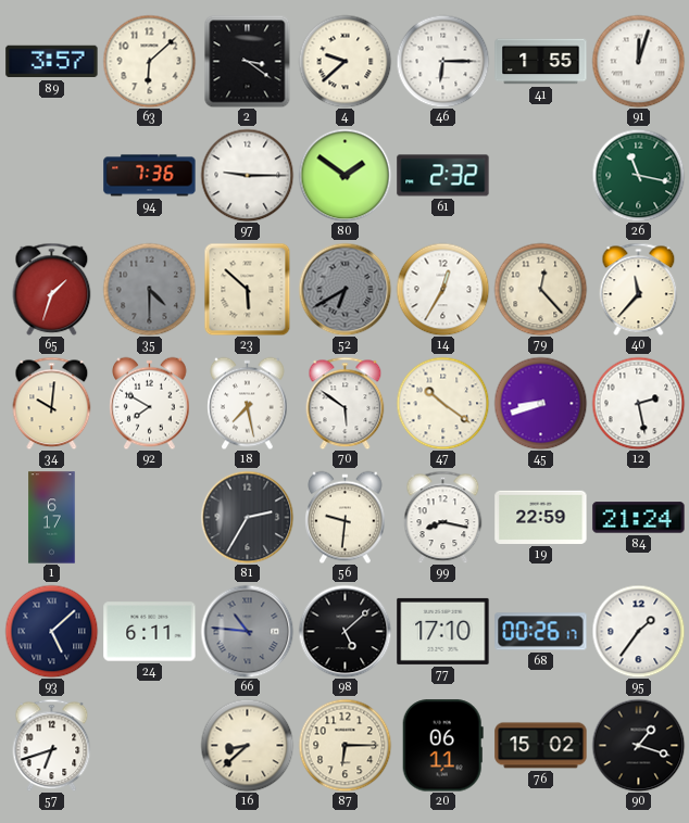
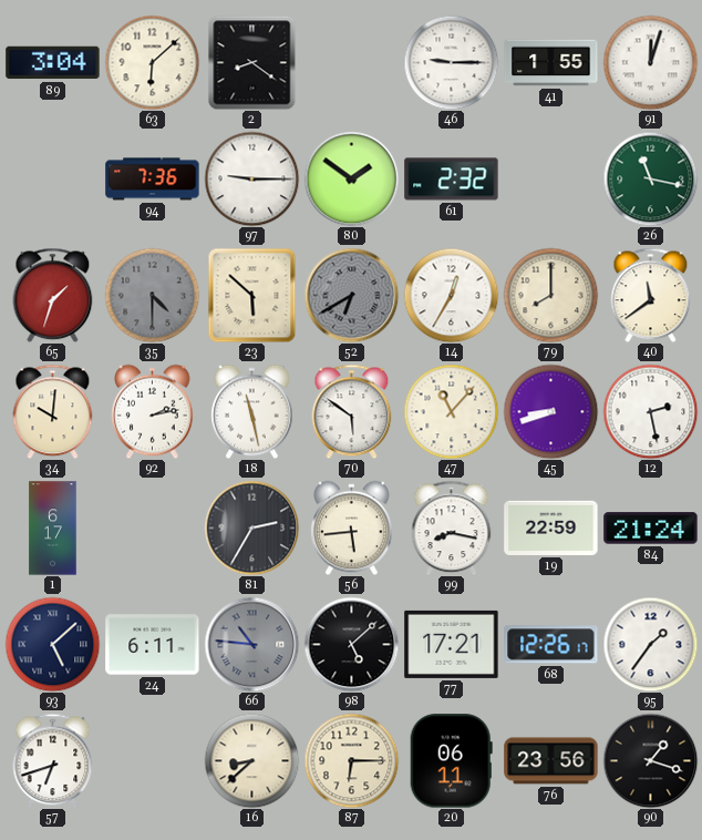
89: 3:57 -> 3:04
2: 3:21 -> 8:21
4: 9:38 -> none
46: 6:15 -> 9:15
79: 12:23 -> 8:00
40: 11:37 -> 11:39
92: 7:50 -> 2:13
18: 7:28 -> 11:28
47: 10:21 -> 11:07
56: 9:31 -> 5:44
77: 17:10 -> 17:21
68: 00:26 -> 12:26
76: 15:02 -> 23:56
